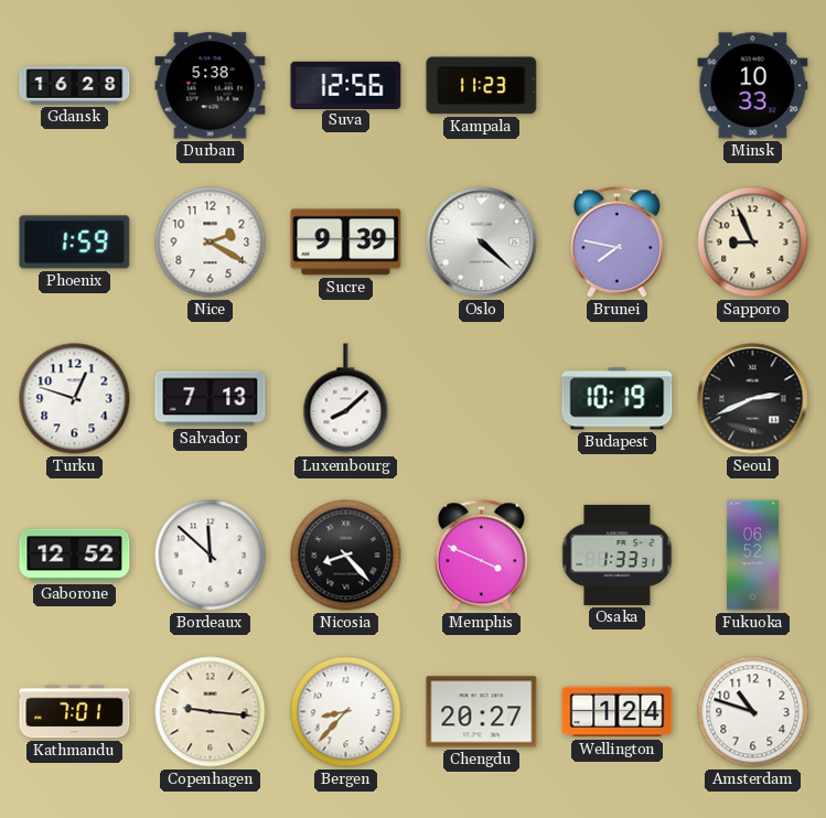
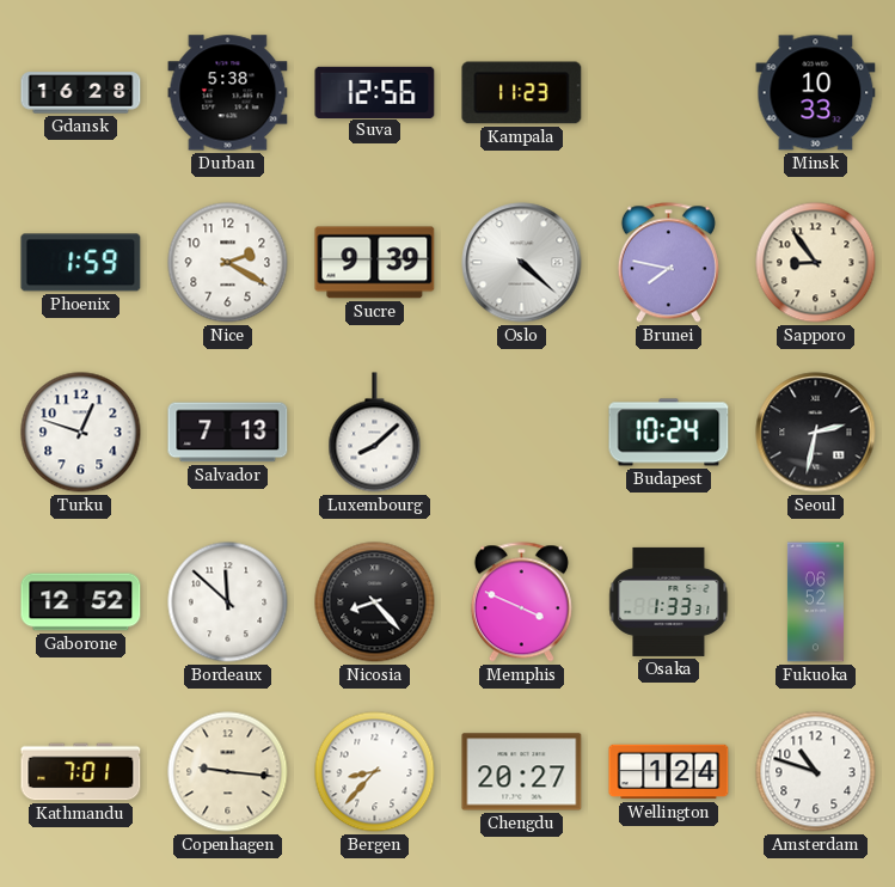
Sapporo: 8:56 -> 8:54
Budapest: 10:19 -> 10:24
Seoul: 2:41 -> 2:32
